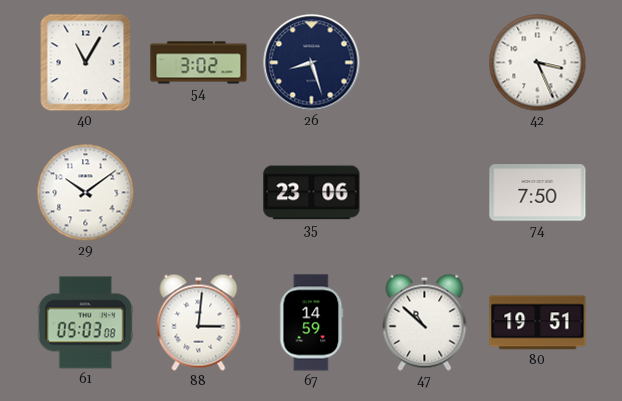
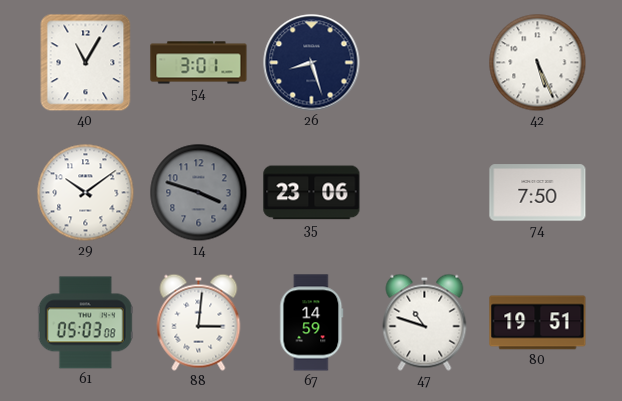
54: 3:02 -> 3:01
42: 3:26 -> 5:26
14: none -> 3:48
47: 10:52 -> 10:48
